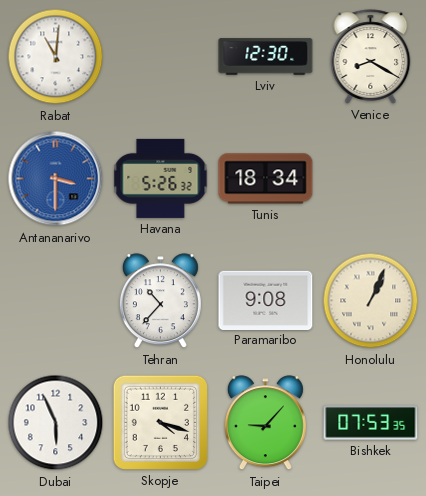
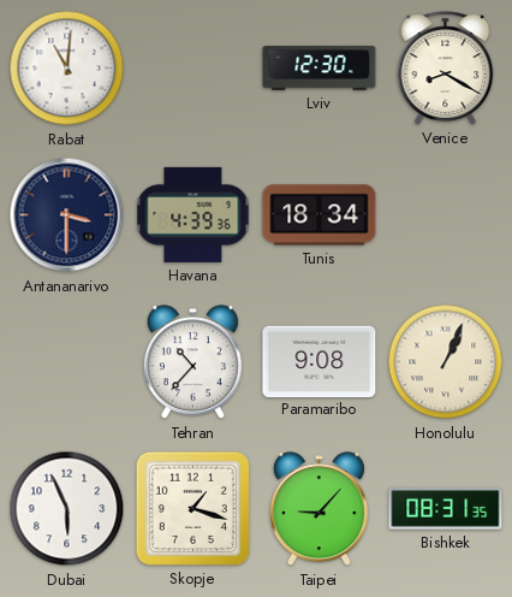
Antananarivo dial: blue -> navy
Havana: 5:26 -> 4:39
Skopje: 4:18 -> 1:18
Bishkek: 07:53 -> 08:31
